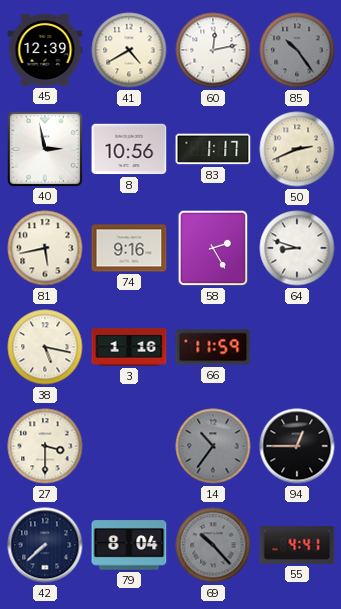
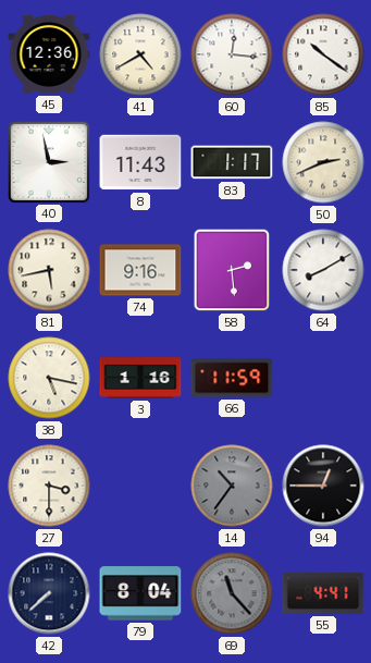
45: 12:39 -> 12:36
60: 12:13 -> 12:16
85: 10:24 -> 10:21
85 dial: grey -> white
8: 10:56 -> 11:43
58: 2:25 -> 2:29
64: 8:48 -> 8:10
69: 10:23 -> 11:23
